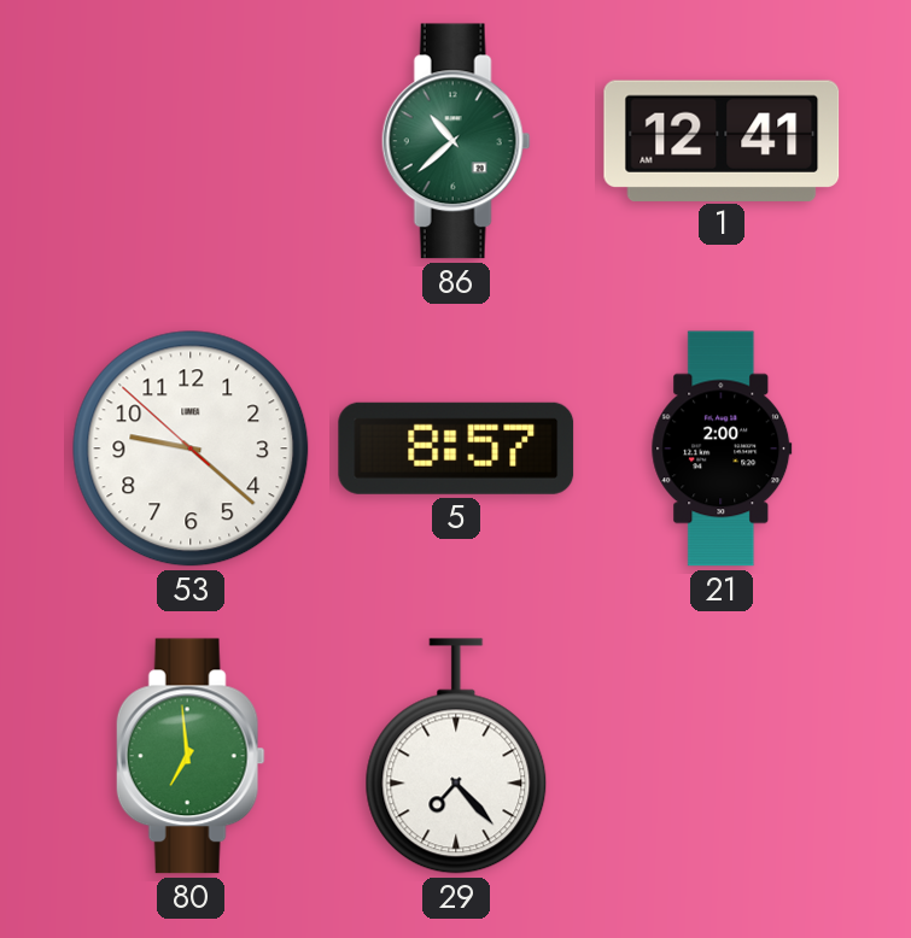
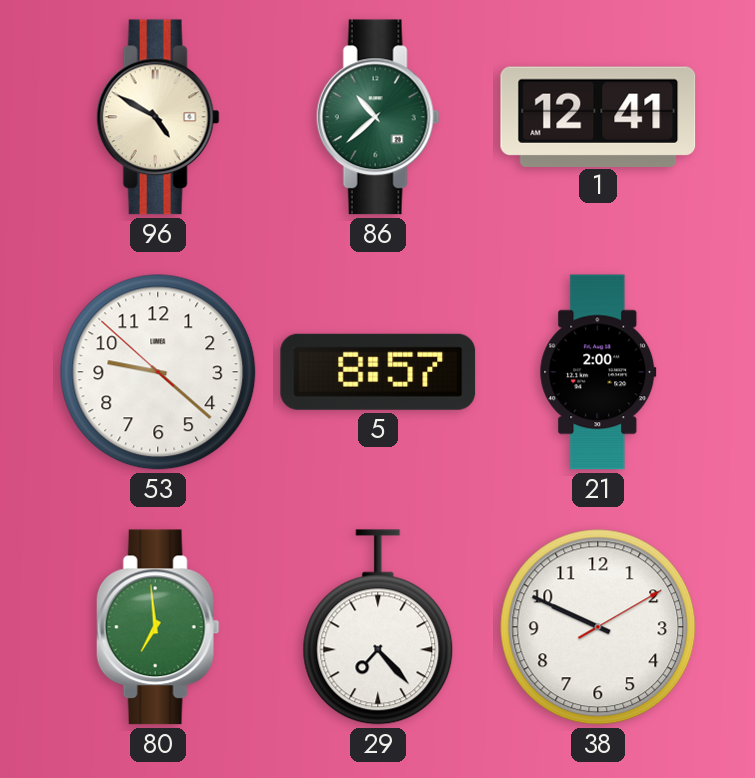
96: none -> 4:50
38: none -> 9:49
